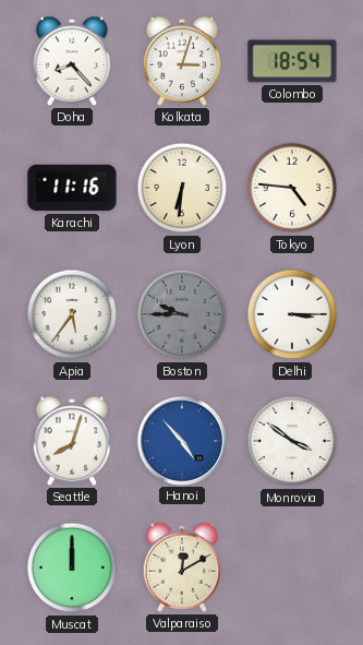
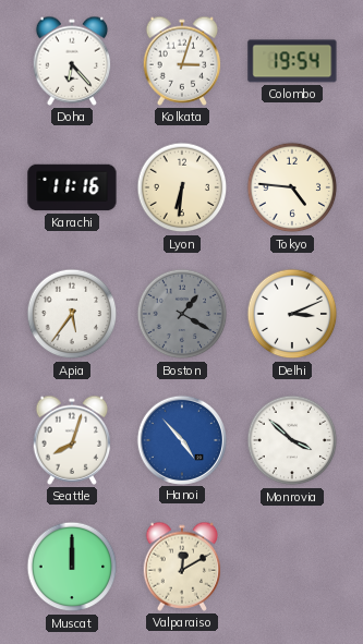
Doha: 8:23 -> 6:23
Colombo: 18:54 -> 19:54
Boston: 9:45 -> 1:20
Delhi: 3:15 -> 3:11
Monrovia: 3:51 -> 3:52
